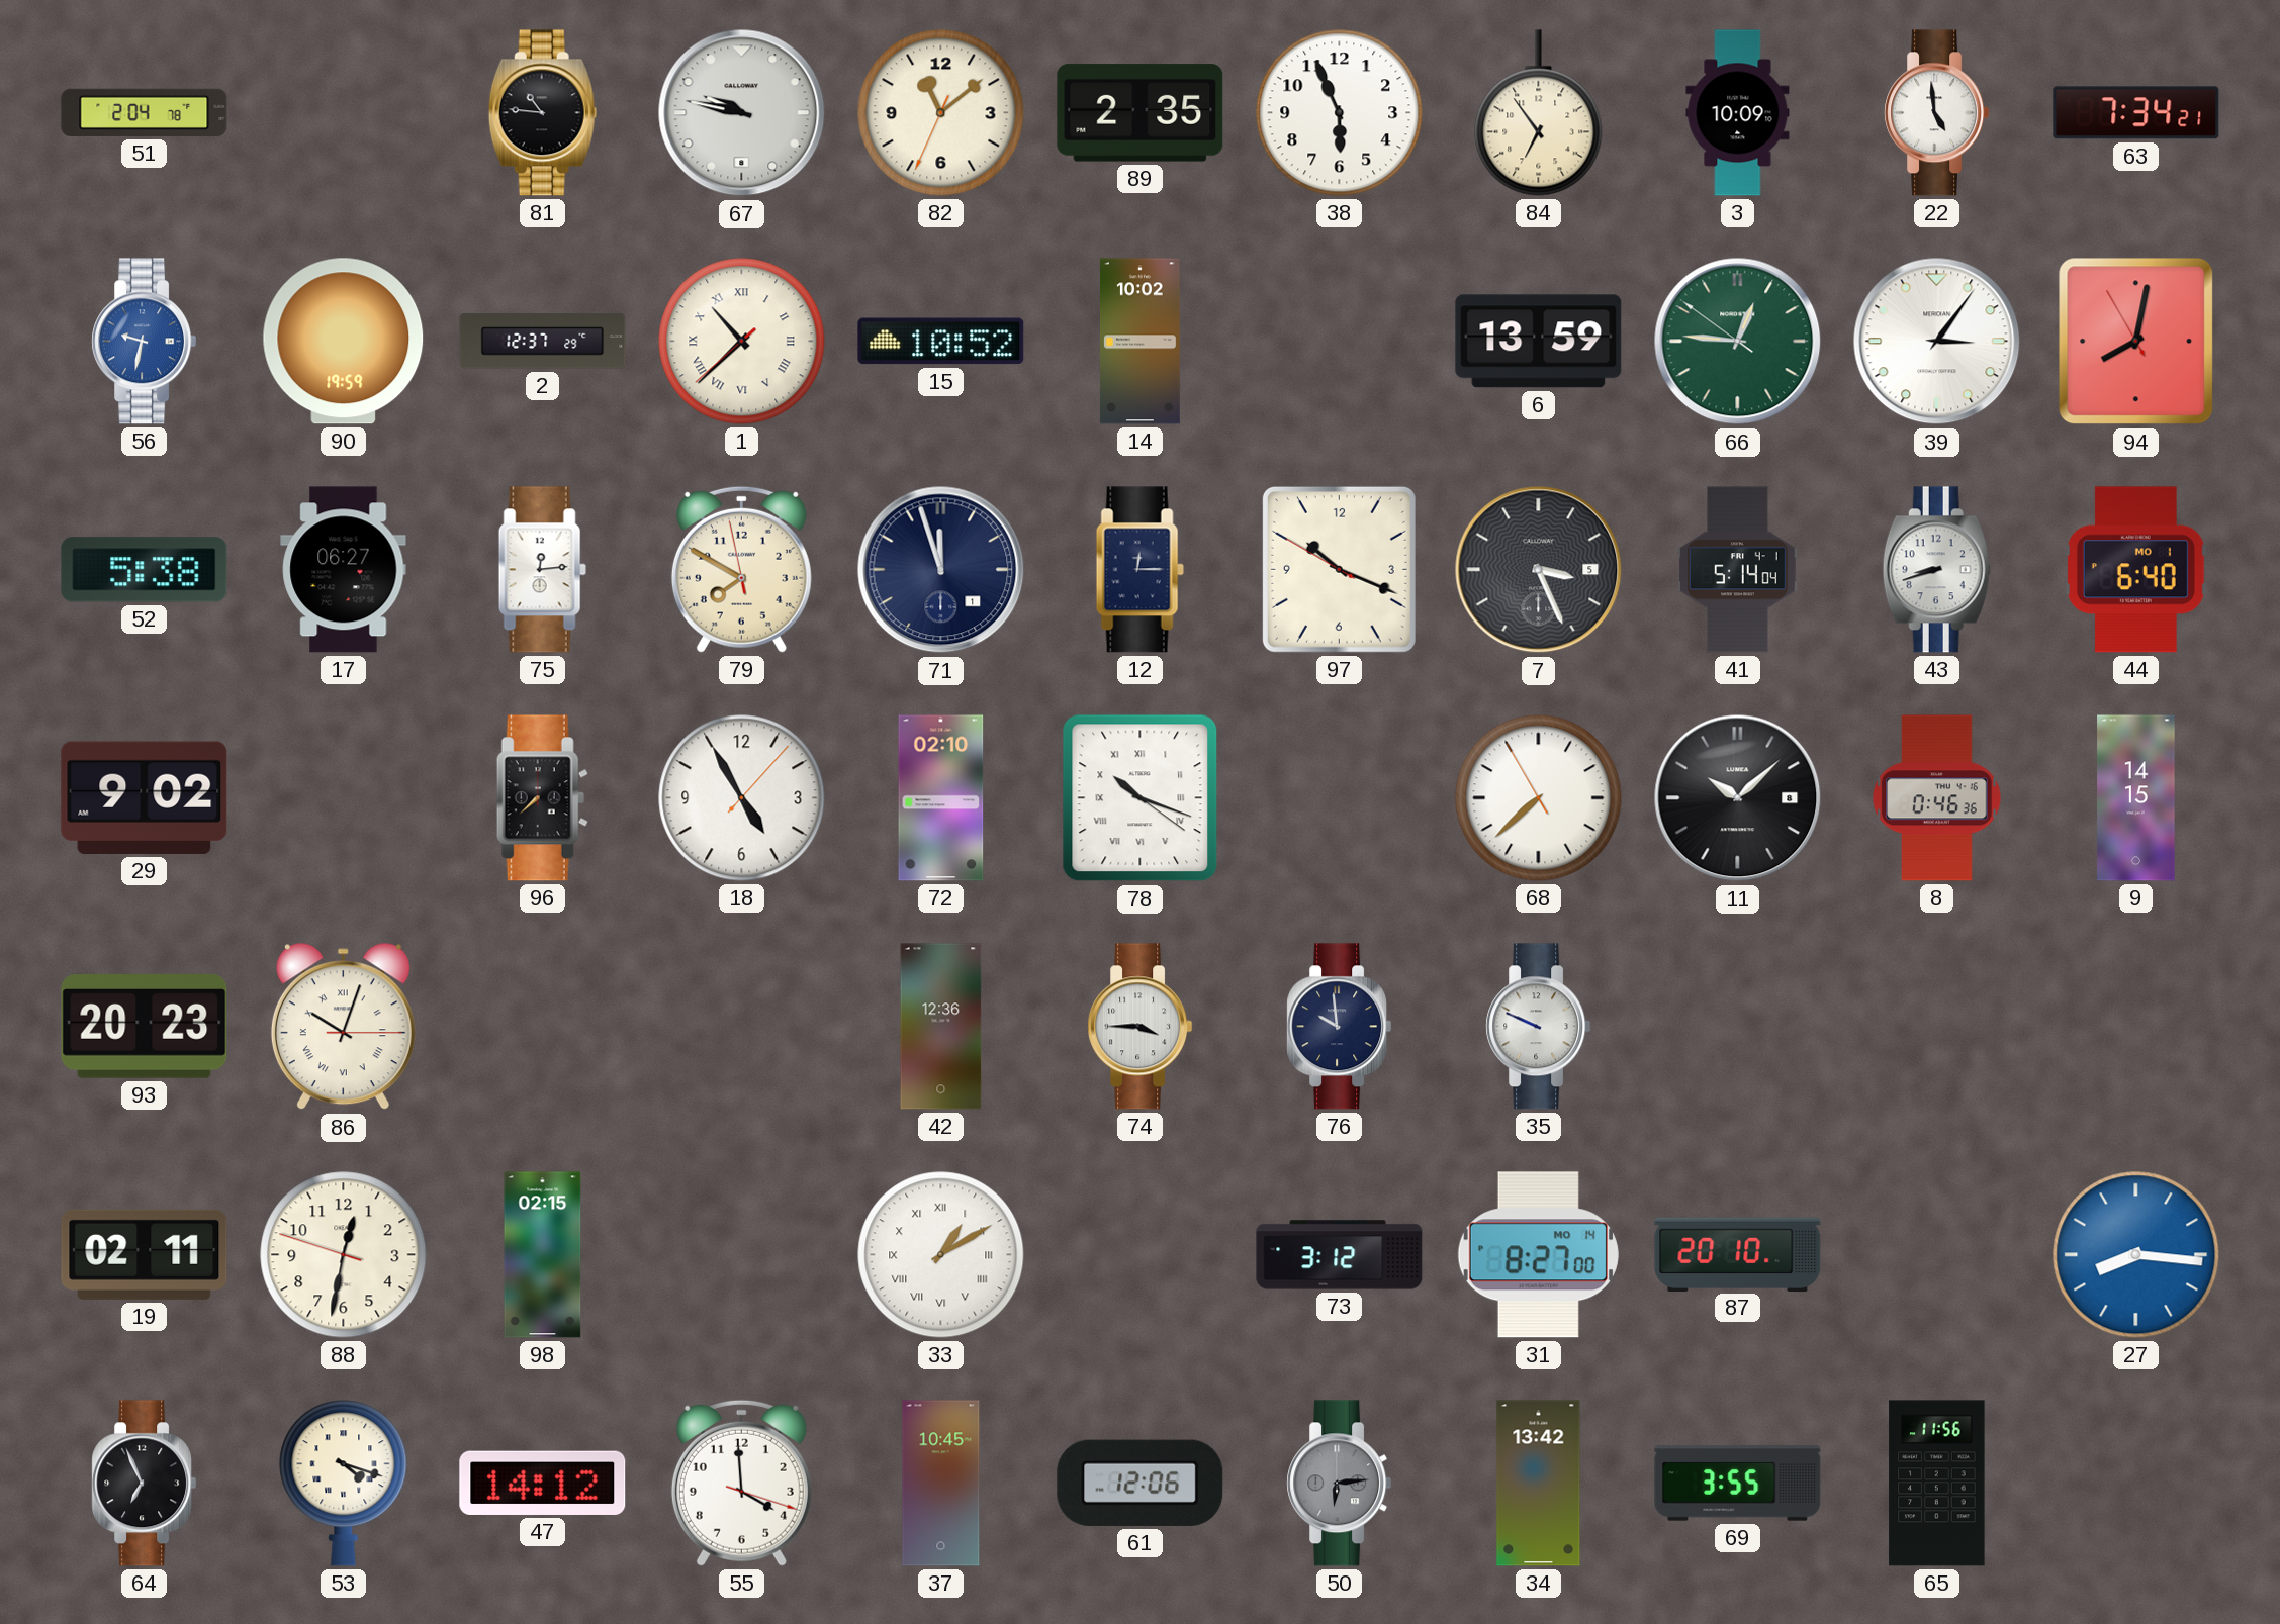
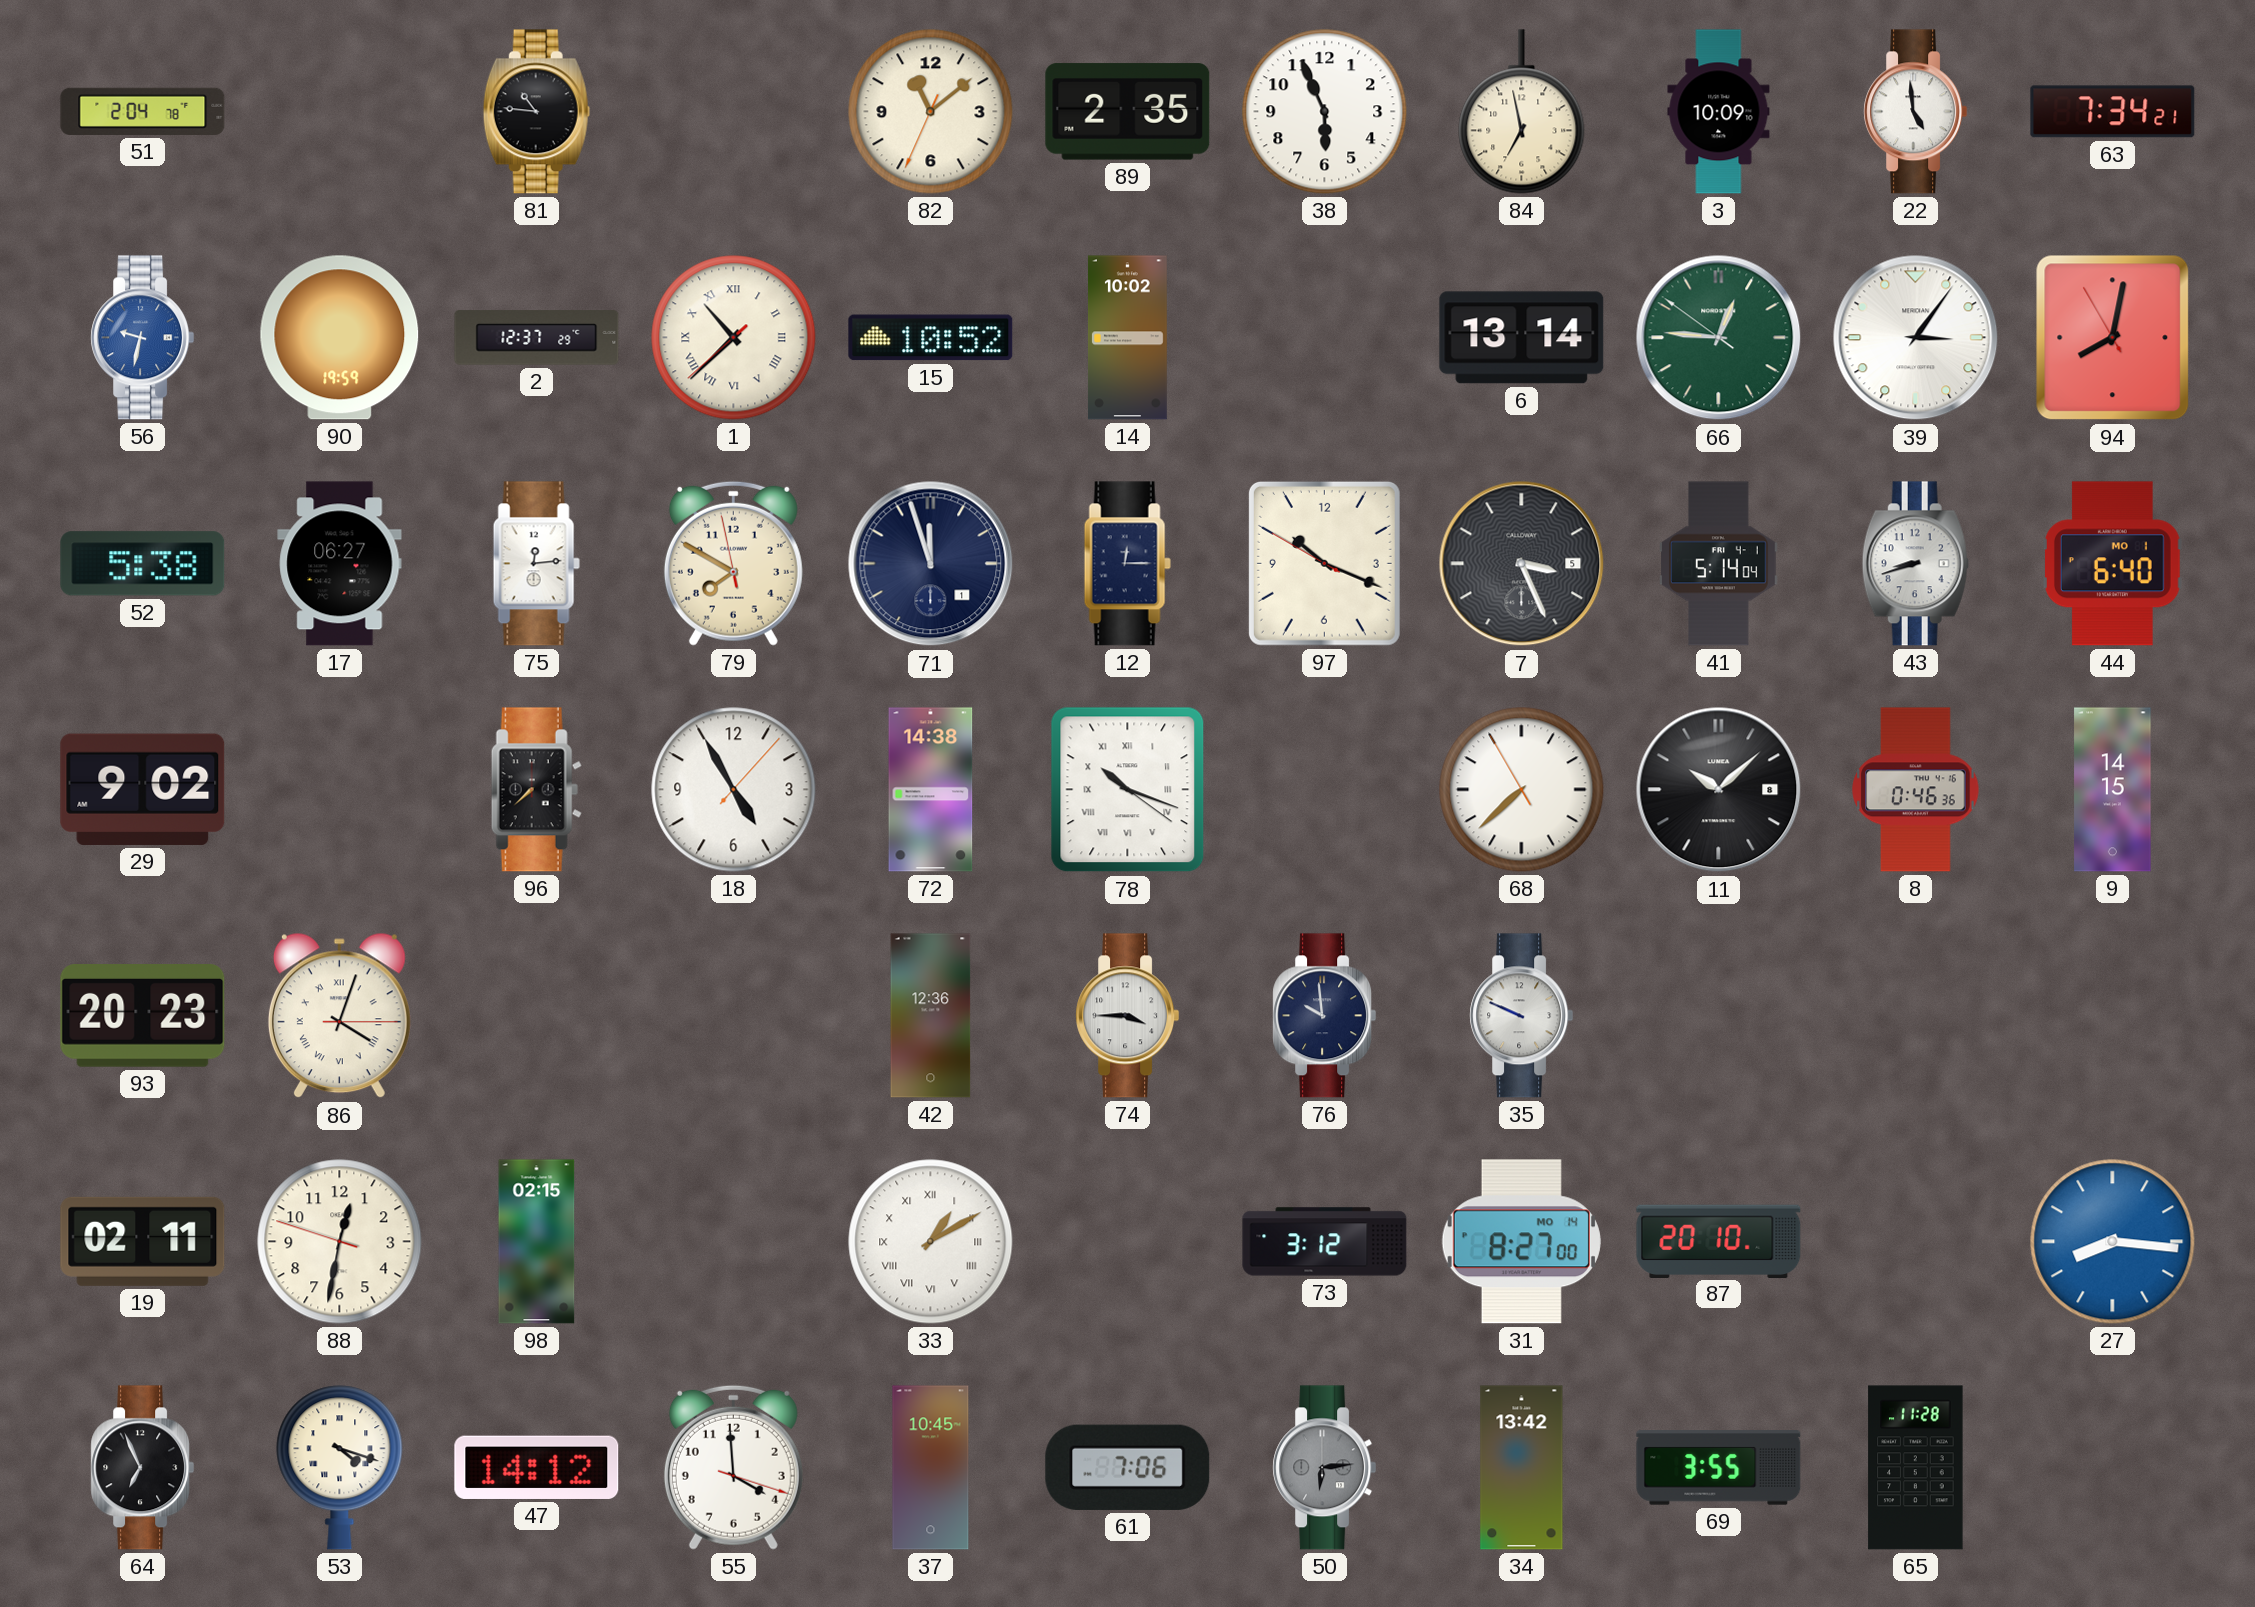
67: 9:47 -> none
84: 6:54 -> 6:58
6: 13:59 -> 13:14
72: 02:10 -> 14:38
86: 10:03 -> 4:03
61: 12:06 -> 7:06
65: 11:56 -> 11:28
